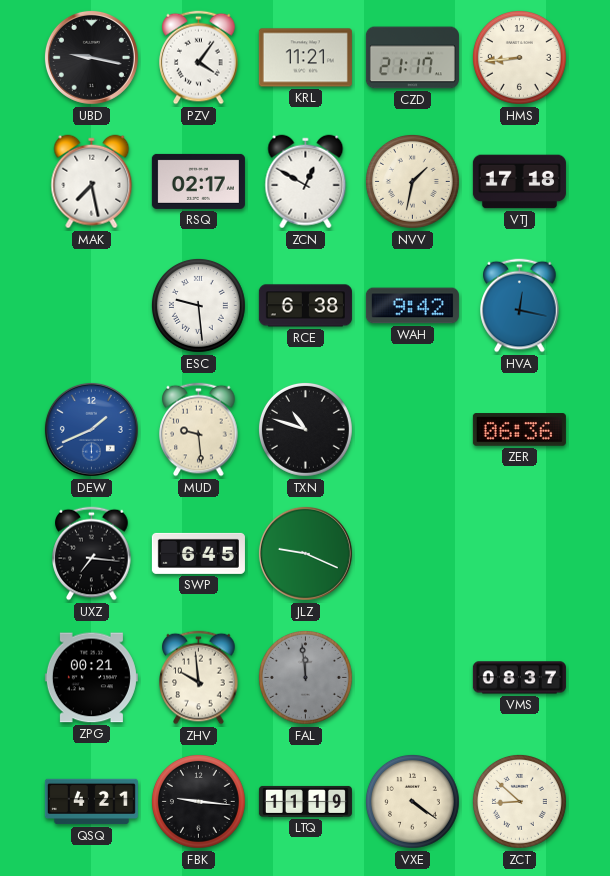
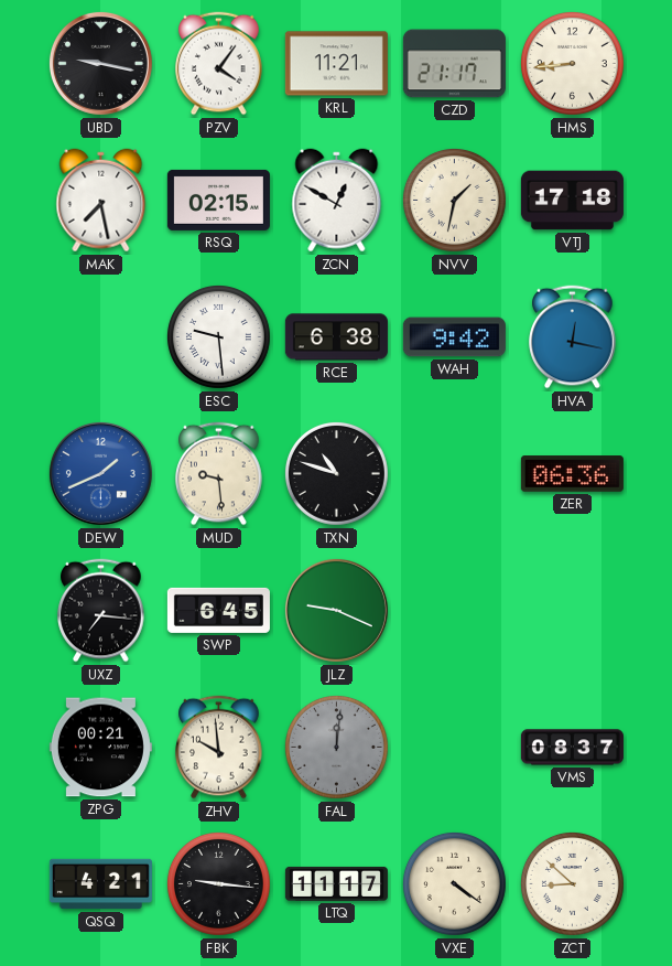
RSQ: 02:17 -> 02:15
FAL: 11:59 -> 12:01
LTQ: 11:19 -> 11:17
